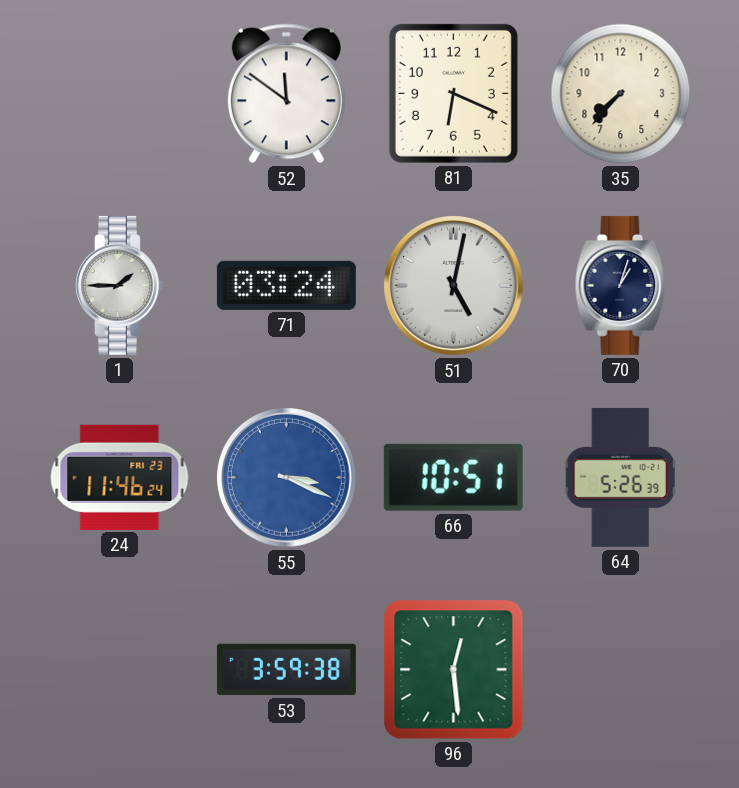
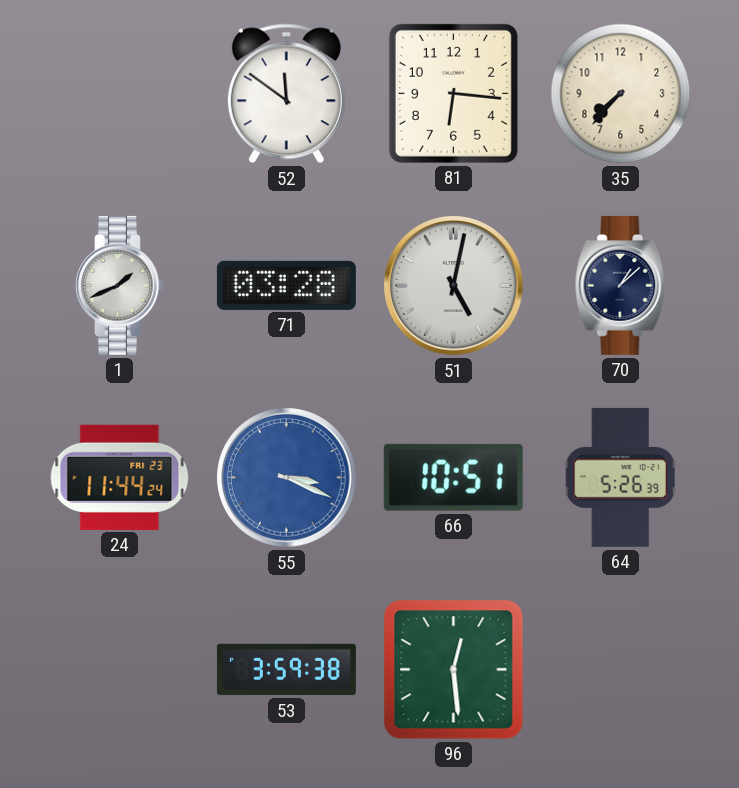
81: 6:19 -> 6:16
1: 1:45 -> 1:41
71: 03:24 -> 03:28
70: 1:03 -> 1:08
24: 11:46 -> 11:44
